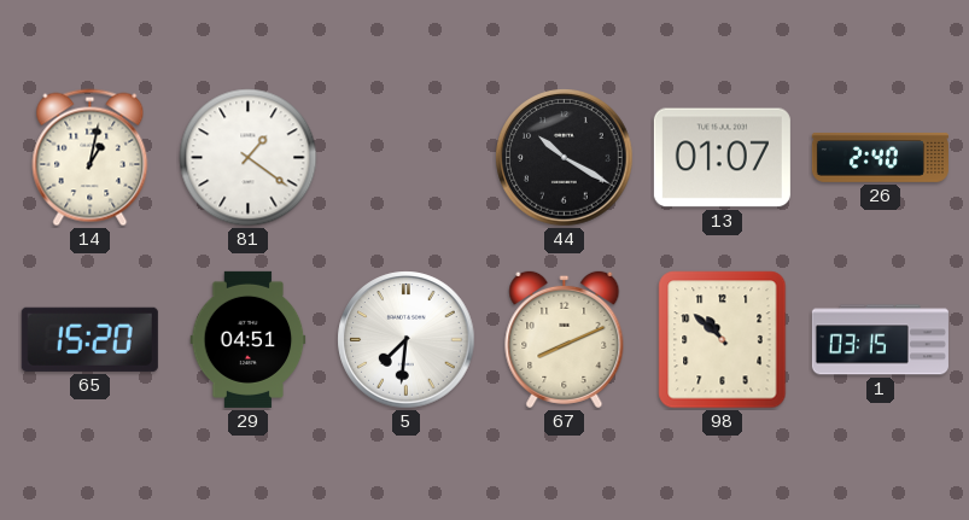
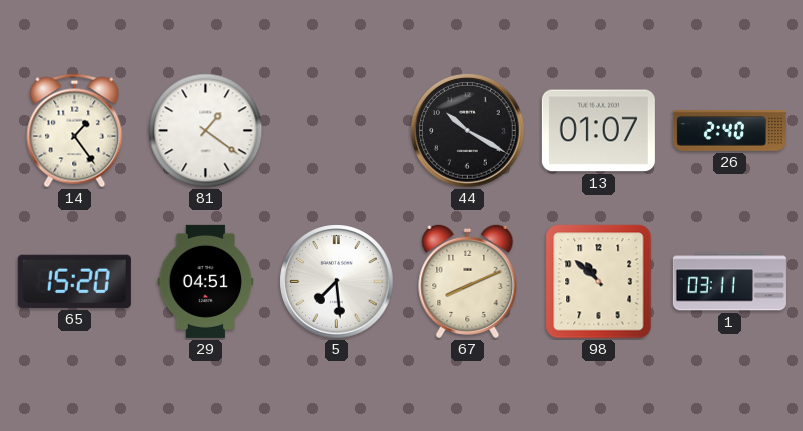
14: 1:02 -> 1:24
5: 7:31 -> 7:29
1: 03:15 -> 03:11
